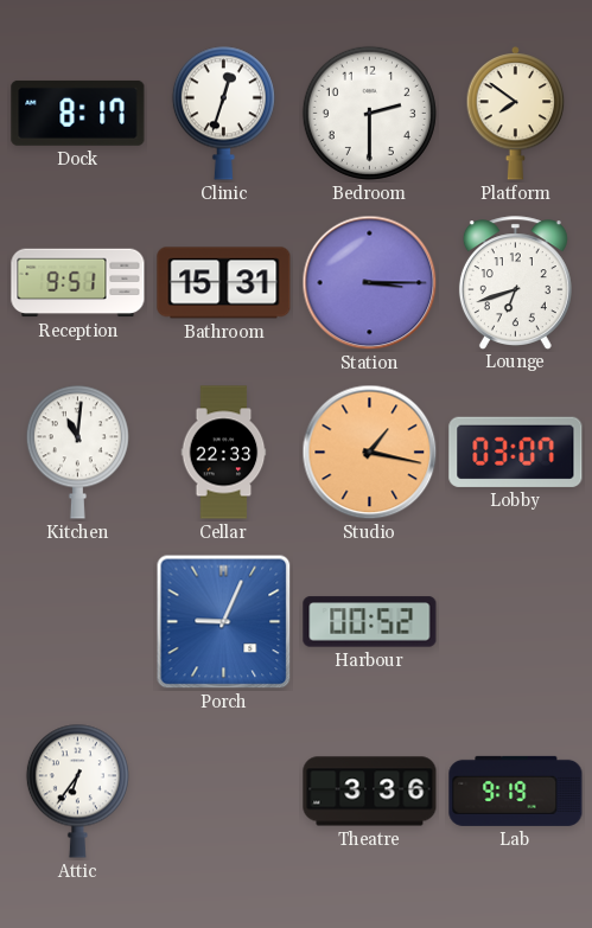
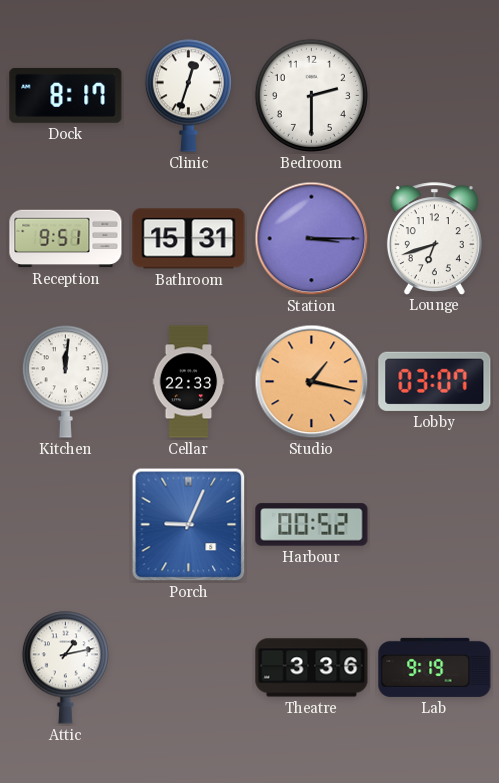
Platform: 7:51 -> none
Kitchen: 11:01 -> 12:01
Attic: 6:36 -> 1:13
